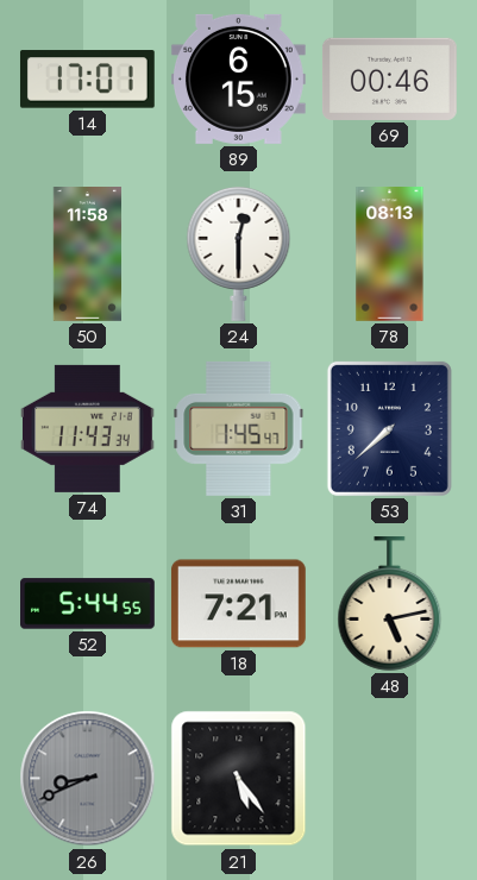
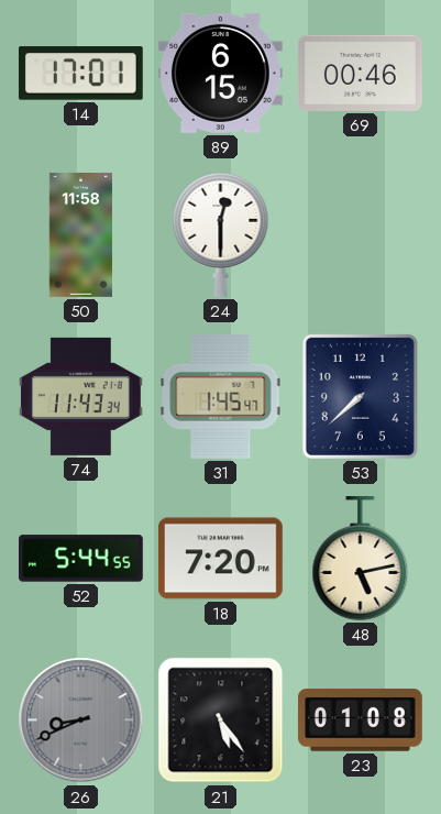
78: 08:13 -> none
18: 7:21 -> 7:20
23: none -> 01:08
